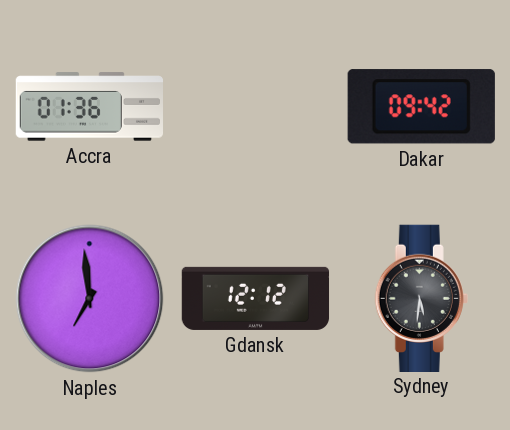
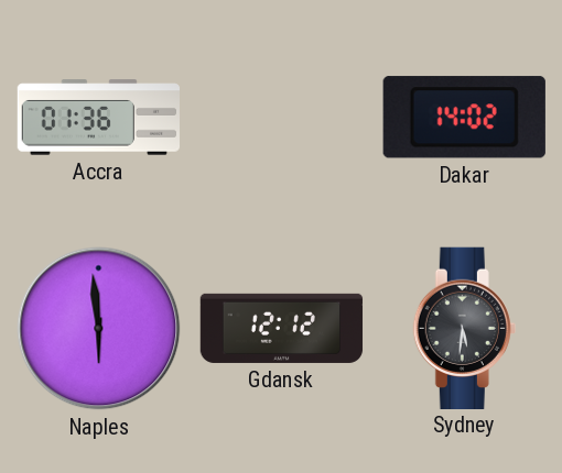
Dakar: 09:42 -> 14:02
Naples: 6:59 -> 5:59
